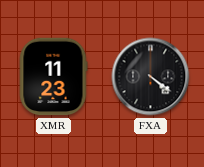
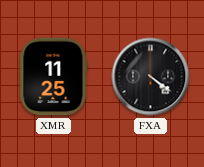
XMR: 11:23 -> 11:25
